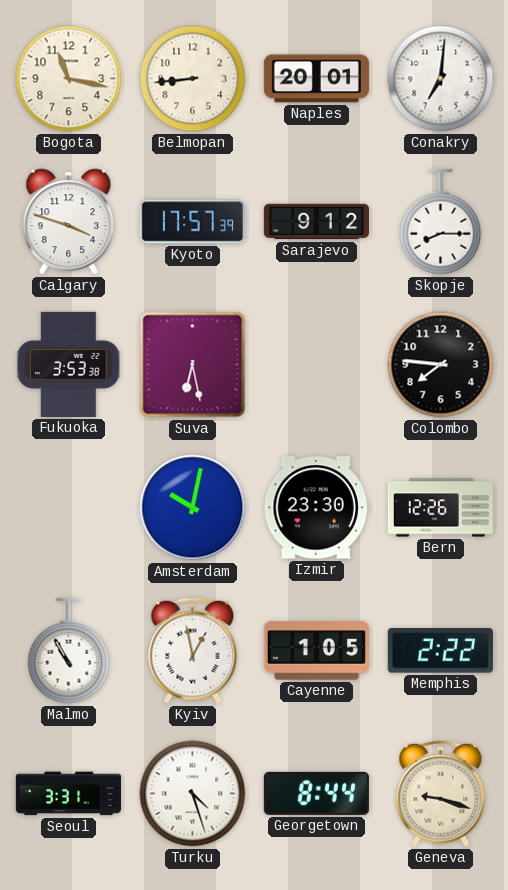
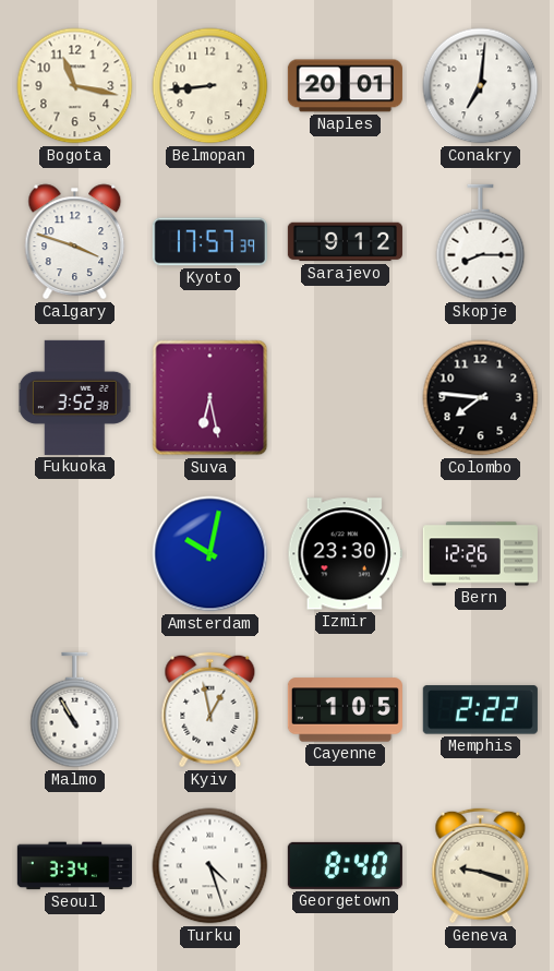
Fukuoka: 3:53 -> 3:52
Seoul: 3:31 -> 3:34
Georgetown: 8:44 -> 8:40
